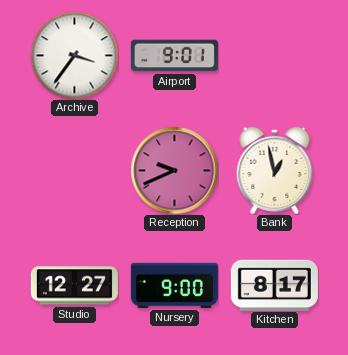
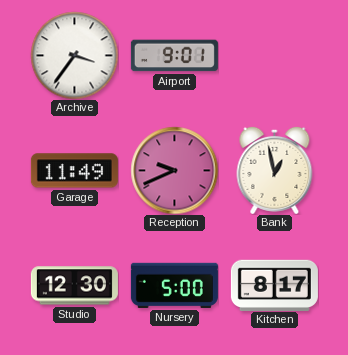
Garage: none -> 11:49
Studio: 12:27 -> 12:30
Nursery: 9:00 -> 5:00
